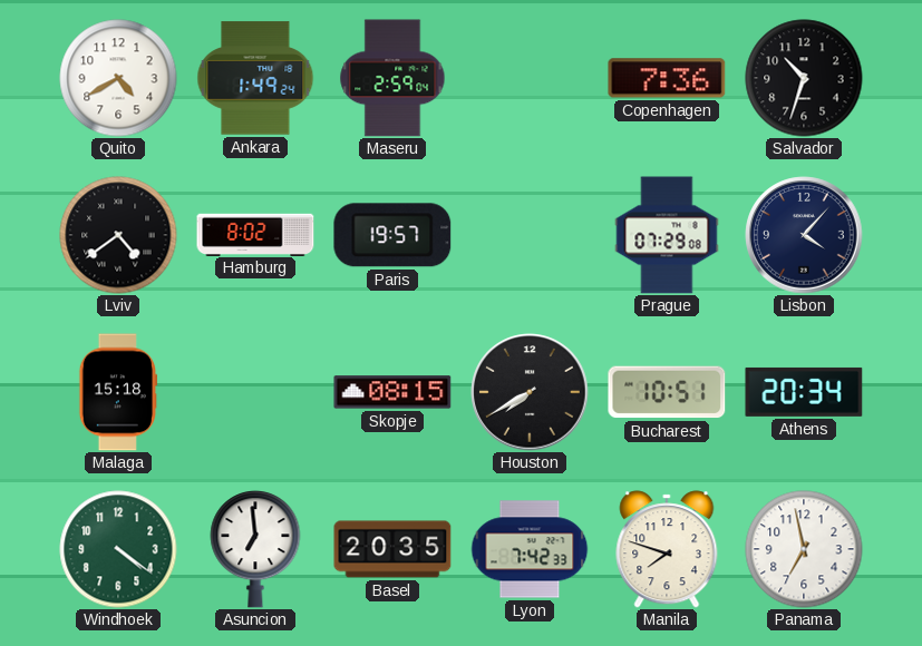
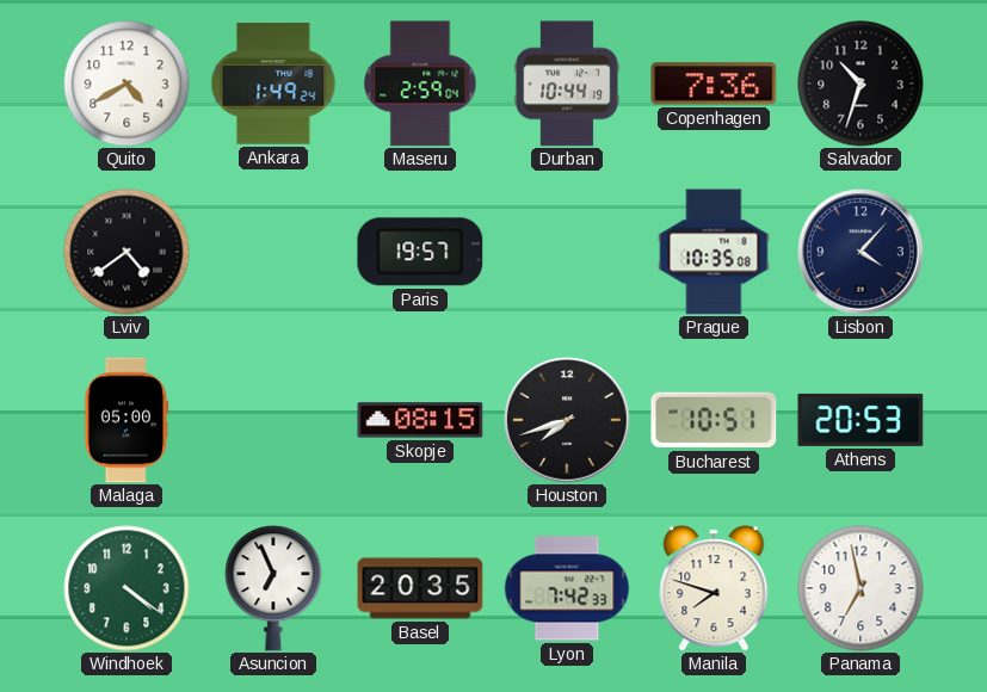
Durban: none -> 10:44
Hamburg: 8:02 -> none
Prague: 07:29 -> 10:35
Malaga: 15:18 -> 05:00
Houston: 7:40 -> 7:42
Athens: 20:34 -> 20:53
Asuncion: 6:59 -> 6:56
